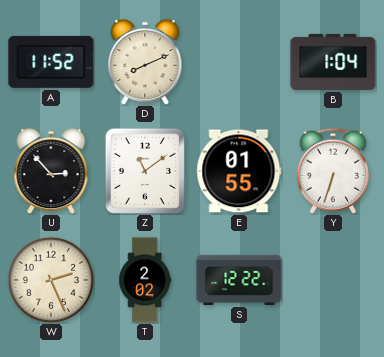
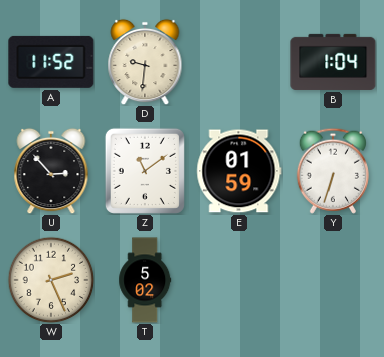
D: 8:11 -> 9:31
E: 01:55 -> 01:59
T: 2:02 -> 5:02
S: 12:22 -> none
